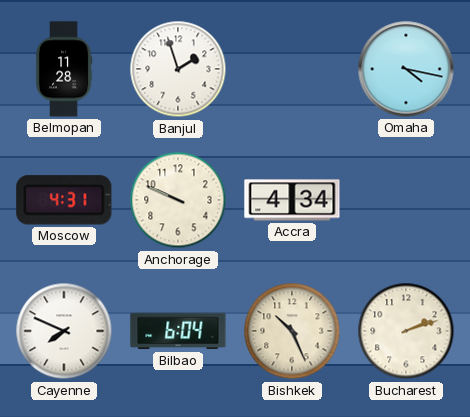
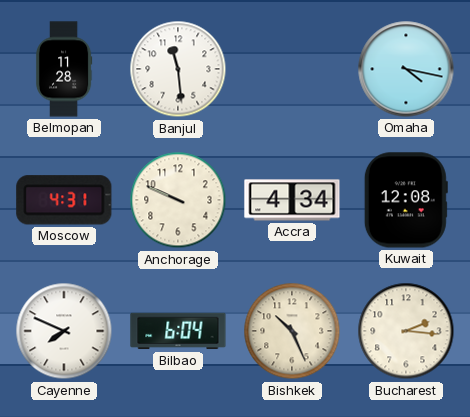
Banjul: 1:57 -> 11:29
Kuwait: none -> 12:08
Bucharest: 2:12 -> 2:16
